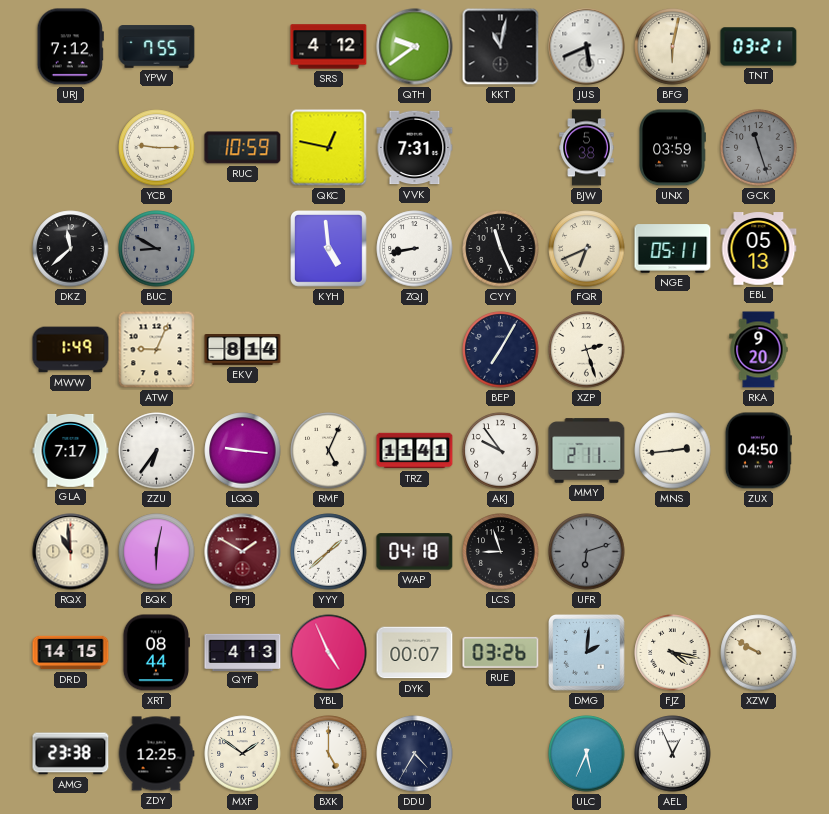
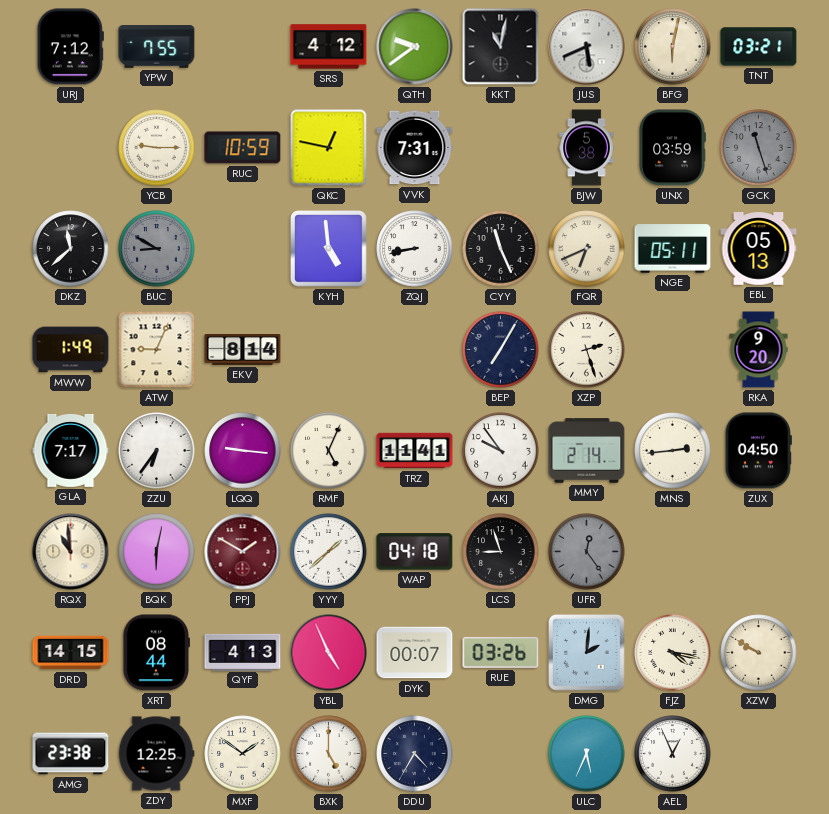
MMY: 2:11 -> 2:14
UFR: 6:12 -> 12:24
